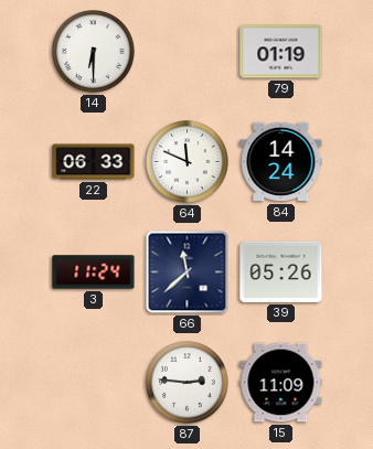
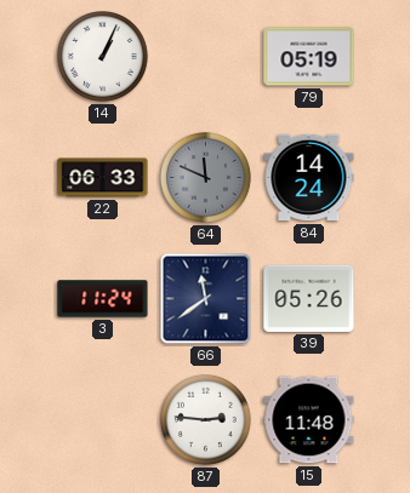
14: 6:30 -> 1:04
79: 01:19 -> 05:19
64 dial: white -> grey
66: 11:38 -> 11:39
15: 11:09 -> 11:48
